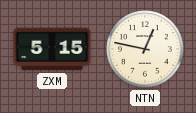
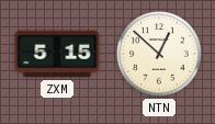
NTN: 12:47 -> 12:52
